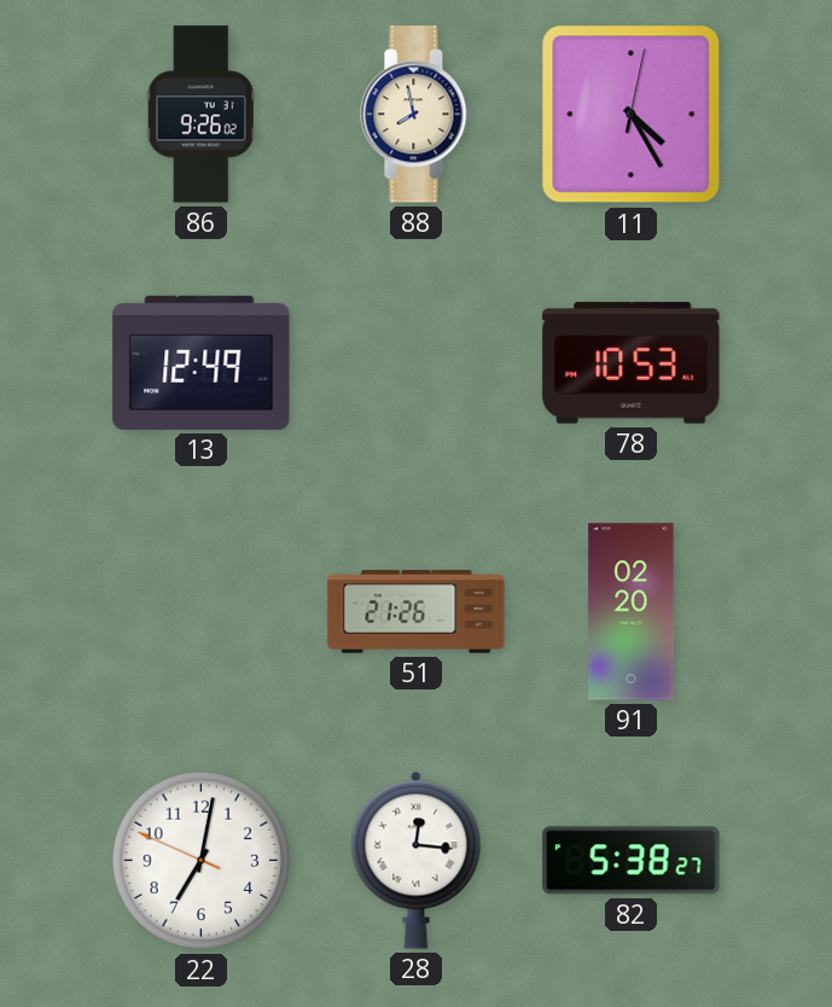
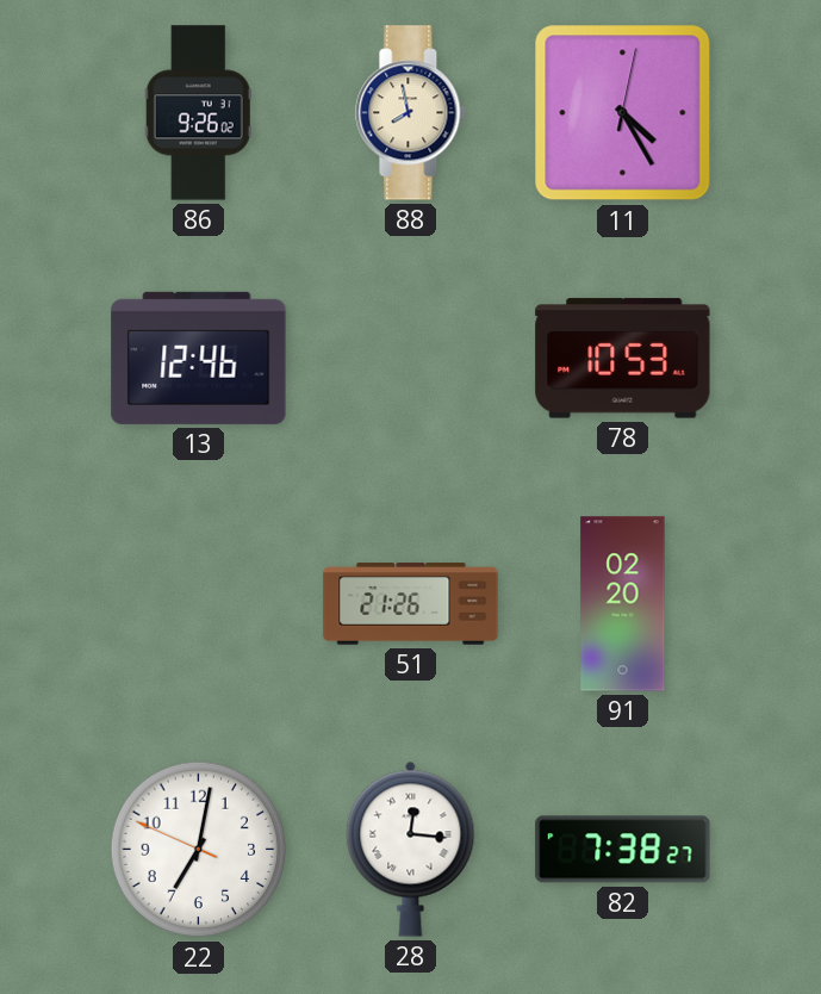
13: 12:49 -> 12:46
82: 5:38 -> 7:38
